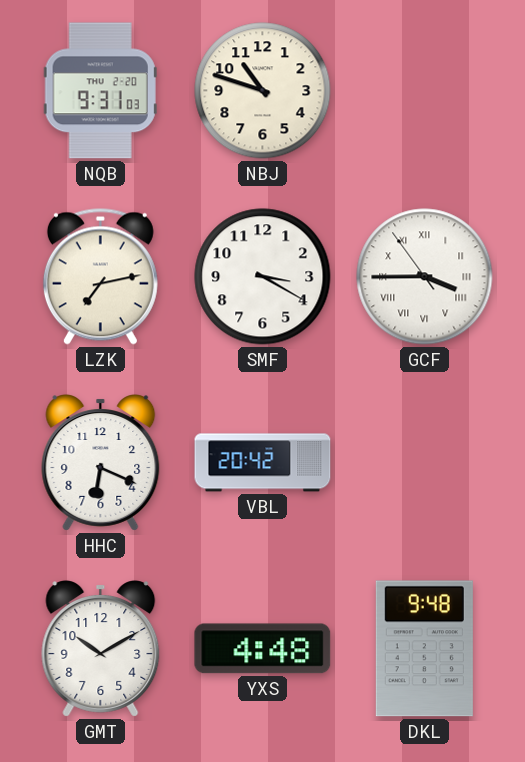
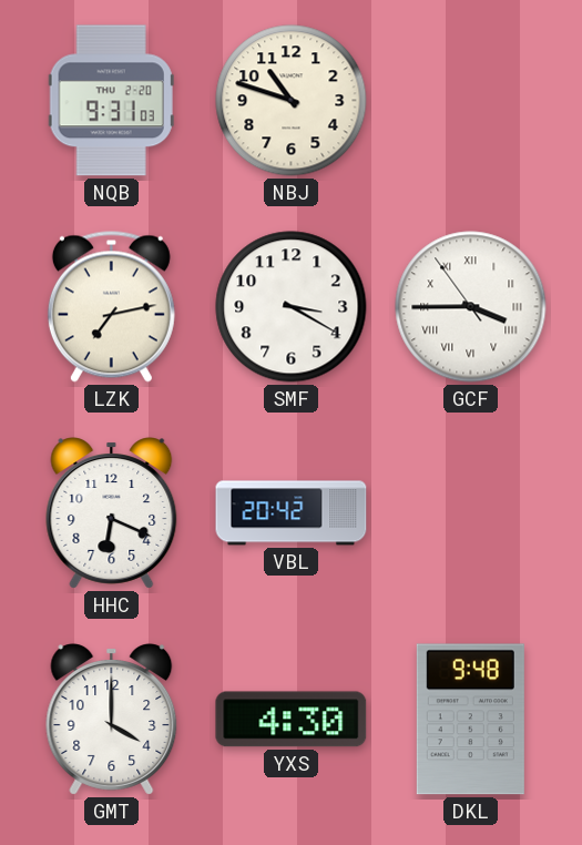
GMT: 10:10 -> 4:00
YXS: 4:48 -> 4:30
